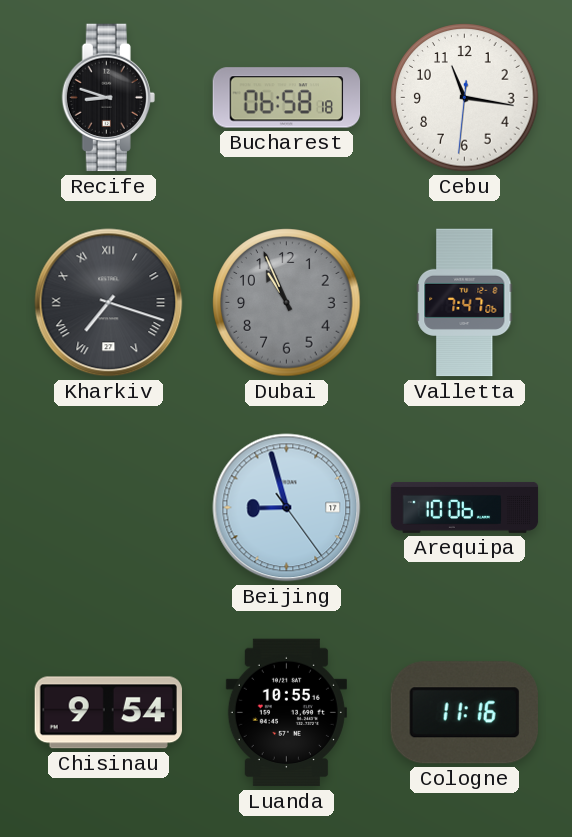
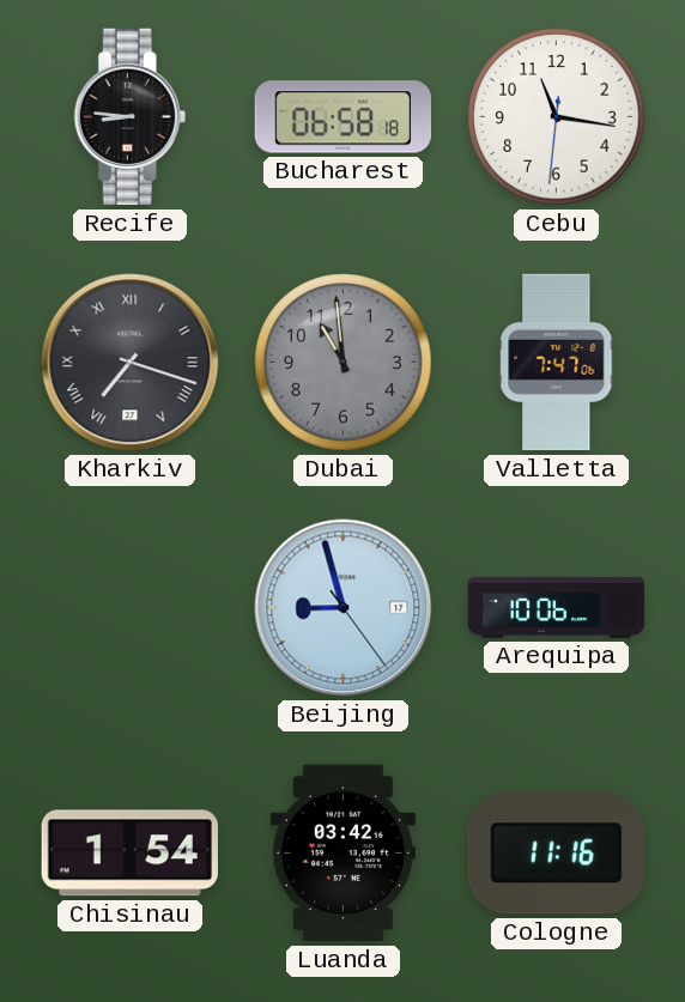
Recife: 8:48 -> 8:46
Dubai: 10:56 -> 10:59
Chisinau: 9:54 -> 1:54
Luanda: 10:55 -> 03:42
